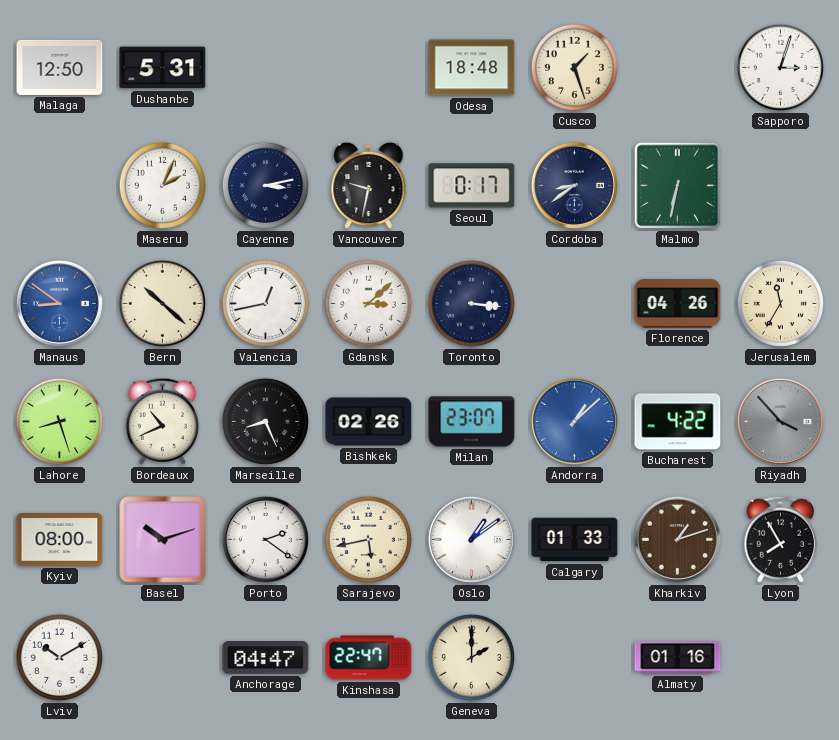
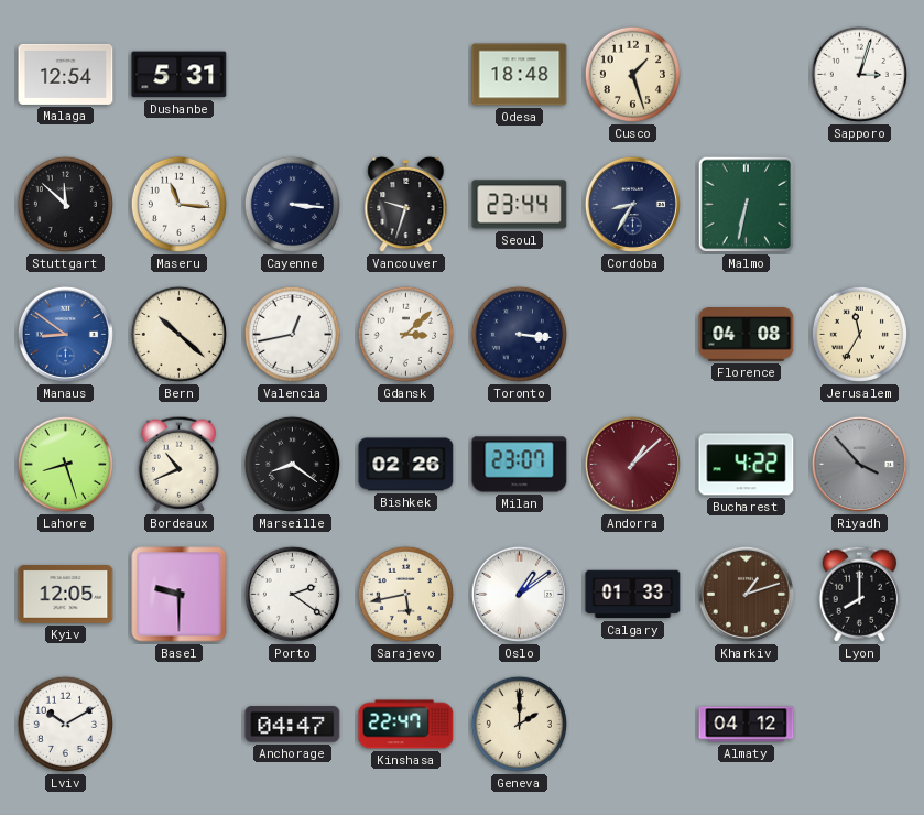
Malaga: 12:50 -> 12:54
Stuttgart: none -> 11:52
Maseru: 2:04 -> 11:16
Cayenne: 3:13 -> 3:16
Vancouver: 9:32 -> 9:33
Seoul: 0:17 -> 23:44
Cordoba: 8:39 -> 8:35
Florence: 04:26 -> 04:08
Marseille: 8:26 -> 8:21
Andorra dial: blue -> burgundy
Kyiv: 08:00 -> 12:05
Basel: 10:12 -> 9:30
Lyon: 7:55 -> 8:00
Almaty: 01:16 -> 04:12
